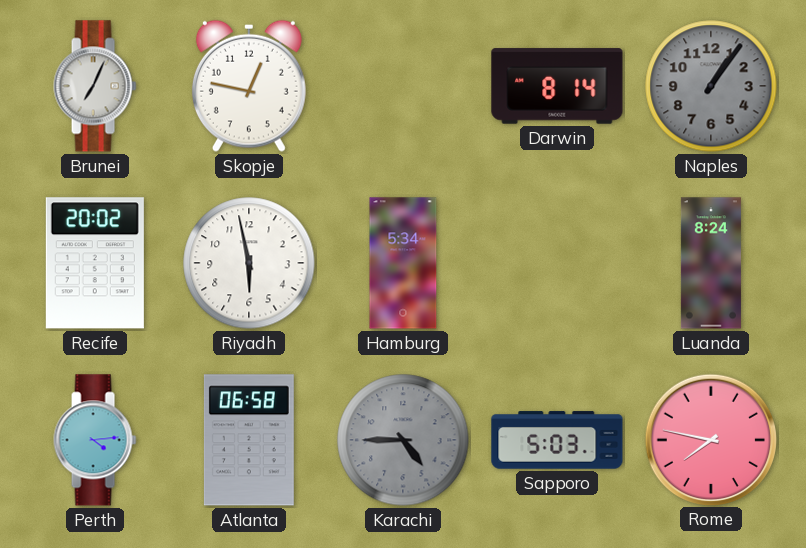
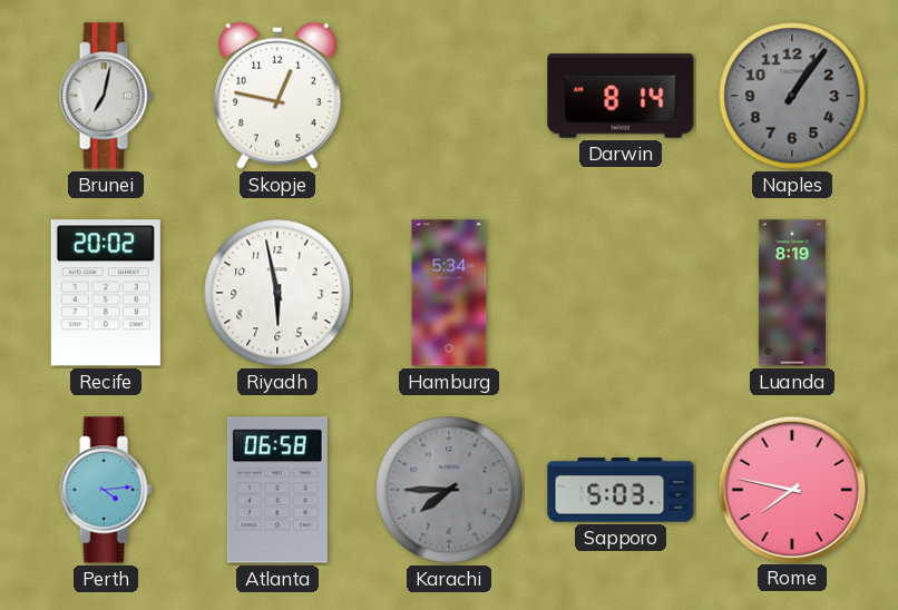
Brunei: 7:04 -> 7:02
Luanda: 8:24 -> 8:19
Karachi: 4:45 -> 7:45
